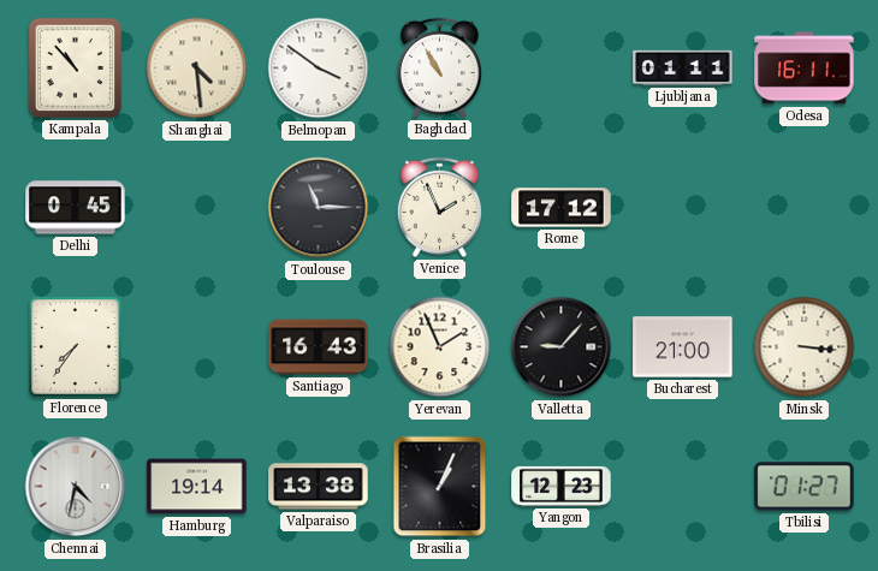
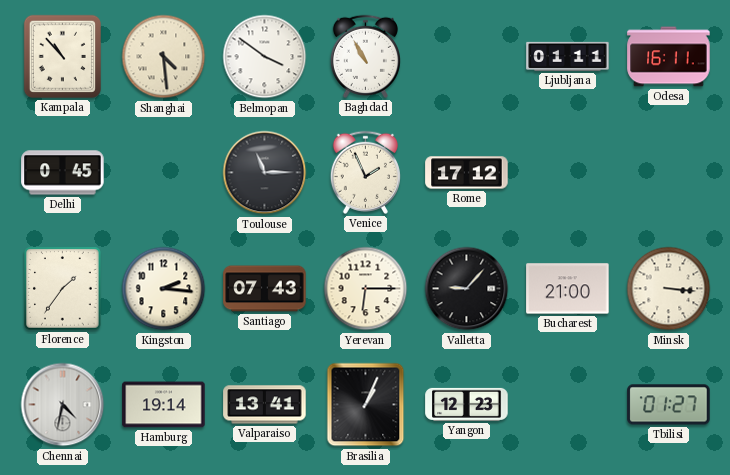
Florence: 7:36 -> 1:36
Kingston: none -> 2:16
Santiago: 16:43 -> 07:43
Yerevan: 1:56 -> 6:15
Valparaiso: 13:38 -> 13:41
